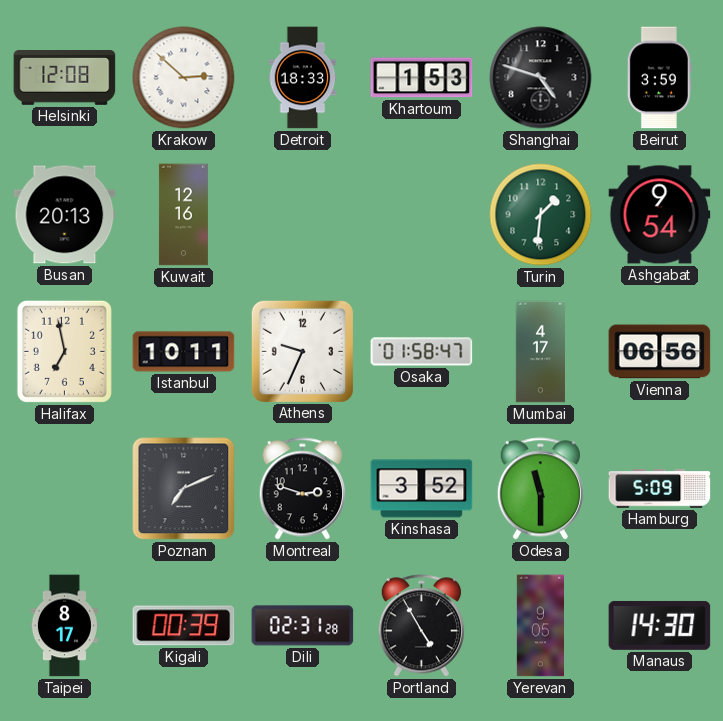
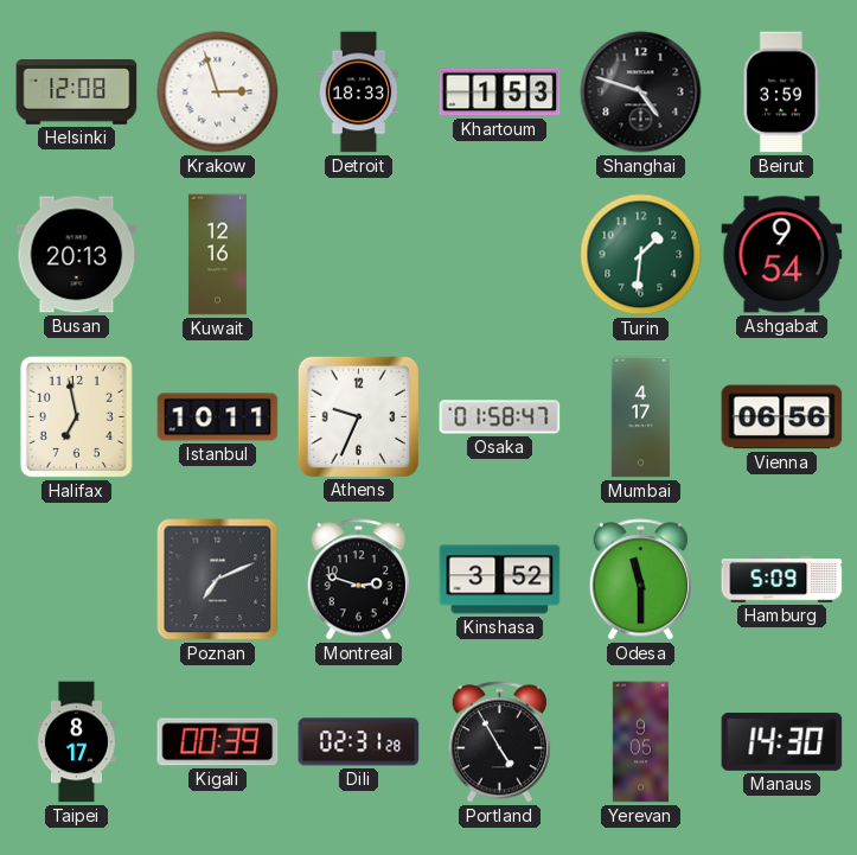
Krakow: 2:52 -> 2:57
